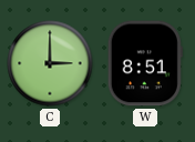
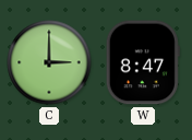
W: 8:51 -> 8:47
